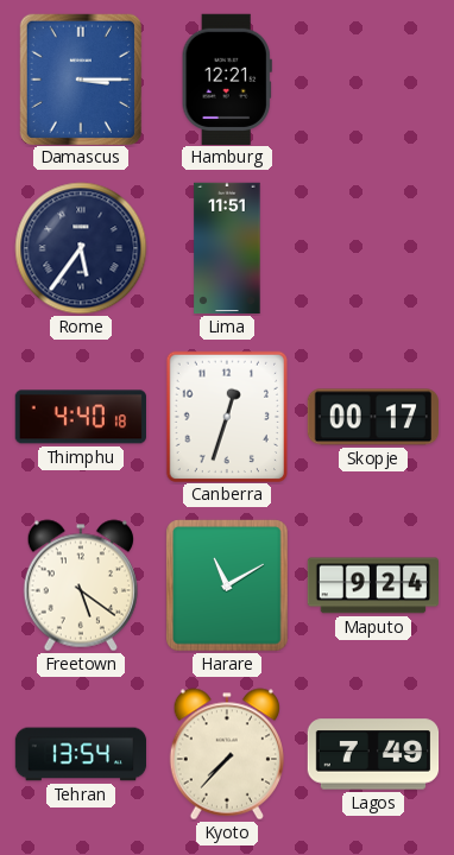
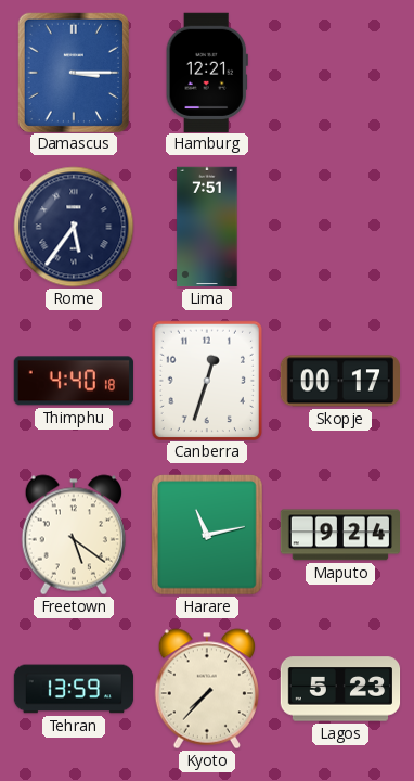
Lima: 11:51 -> 7:51
Harare: 11:10 -> 11:13
Tehran: 13:54 -> 13:59
Lagos: 7:49 -> 5:23
